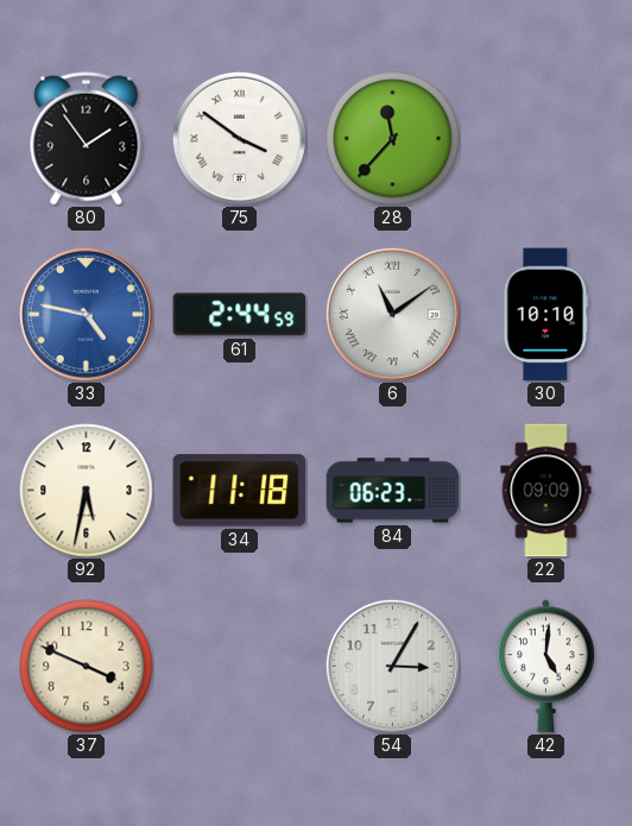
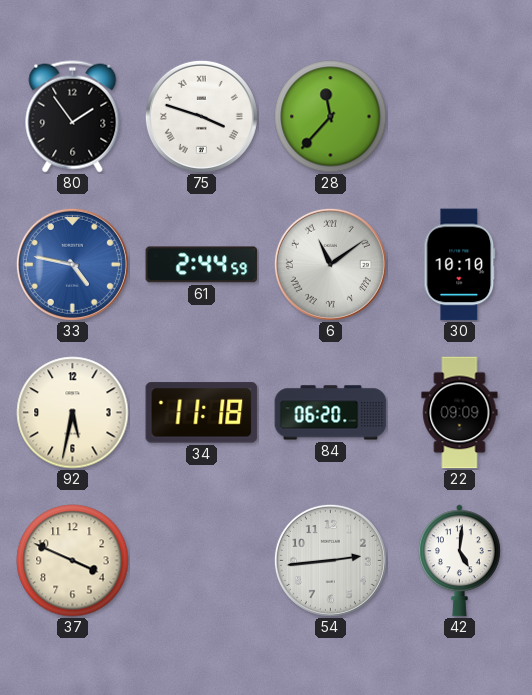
75: 3:51 -> 3:48
84: 06:23 -> 06:20
54: 3:05 -> 2:44
